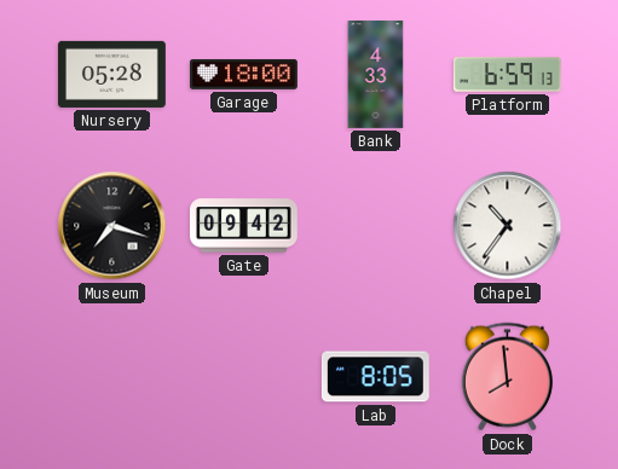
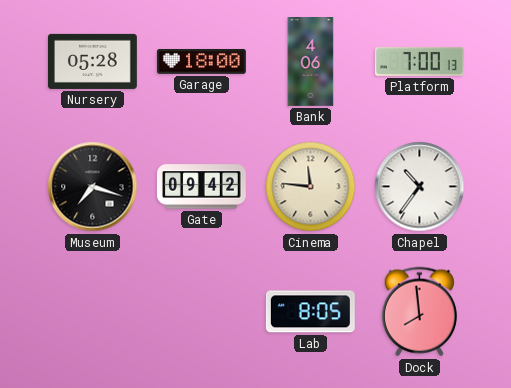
Bank: 4:33 -> 4:06
Platform: 6:59 -> 7:00
Cinema: none -> 11:46
